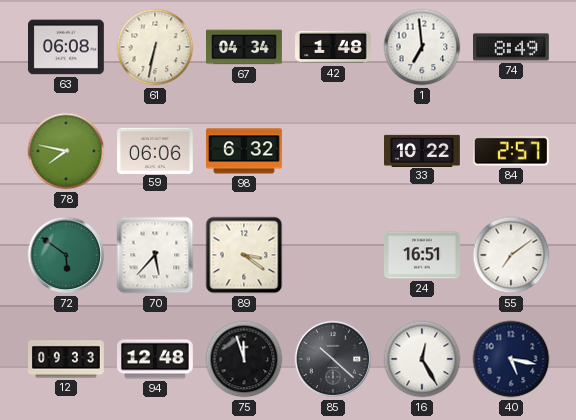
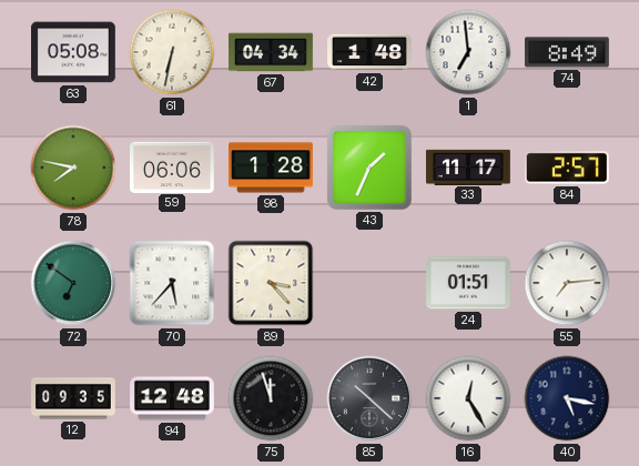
63: 06:08 -> 05:08
98: 6:32 -> 1:28
43: none -> 1:34
33: 10:22 -> 11:17
72: 5:51 -> 6:51
89: 3:21 -> 3:23
24: 16:51 -> 01:51
55: 7:09 -> 7:14
12: 09:33 -> 09:35
